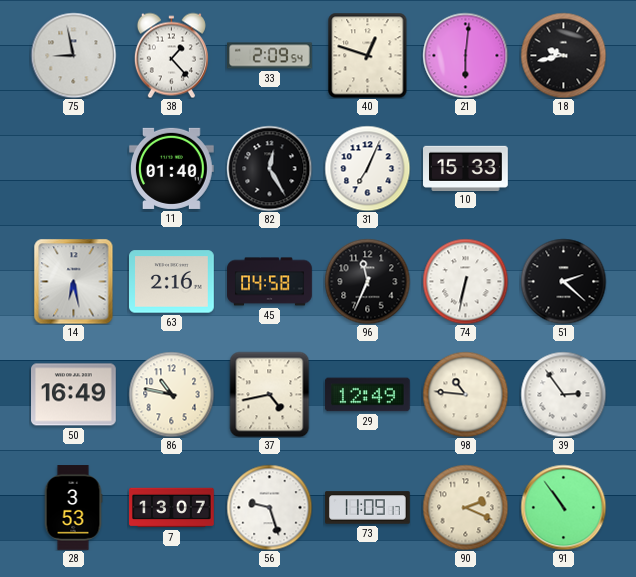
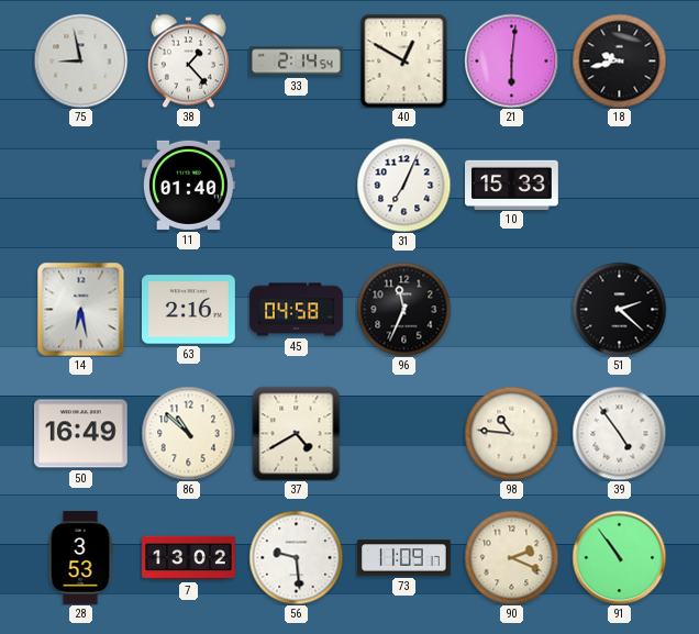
33: 2:09 -> 2:14
40: 12:48 -> 12:50
82: 12:25 -> none
74: 6:32 -> none
86: 10:47 -> 10:52
37: 4:43 -> 4:40
29: 12:49 -> none
39: 2:54 -> 4:54
7: 13:07 -> 13:02
56: 9:27 -> 9:29
